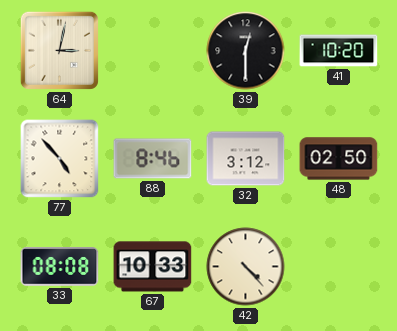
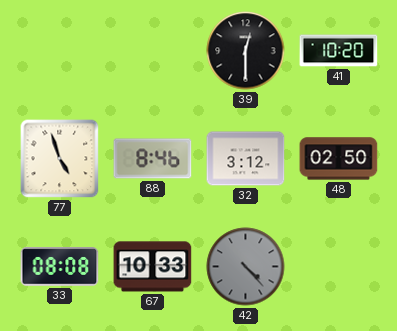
64: 3:02 -> none
77: 4:53 -> 4:57
42 dial: cream -> grey
